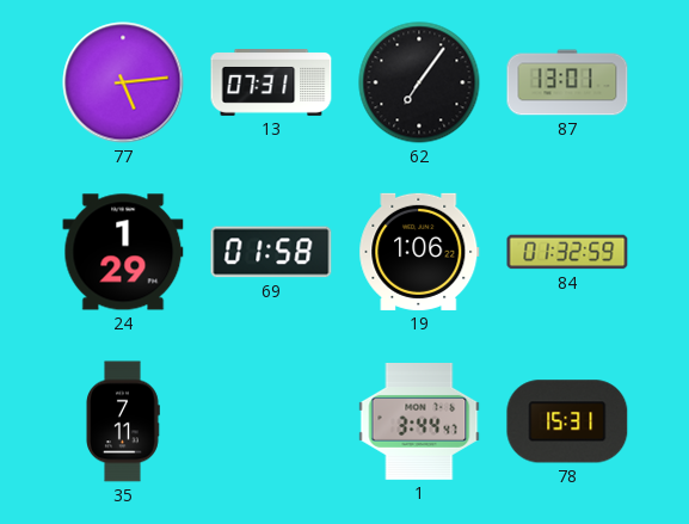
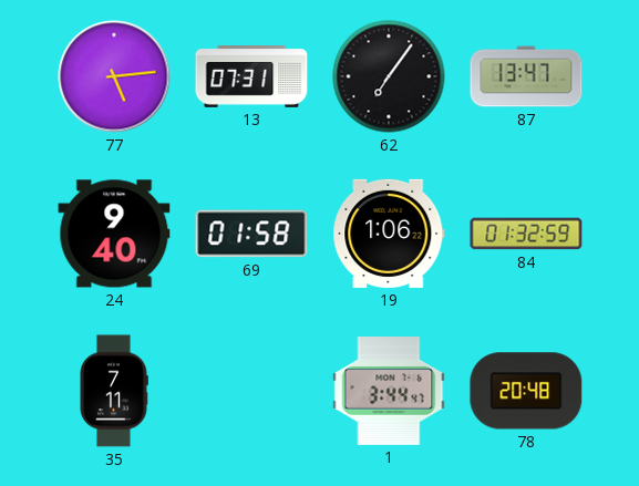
87: 13:01 -> 13:47
24: 1:29 -> 9:40
78: 15:31 -> 20:48
